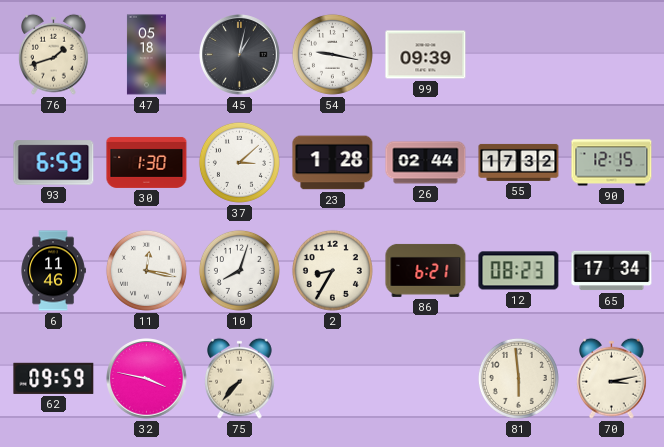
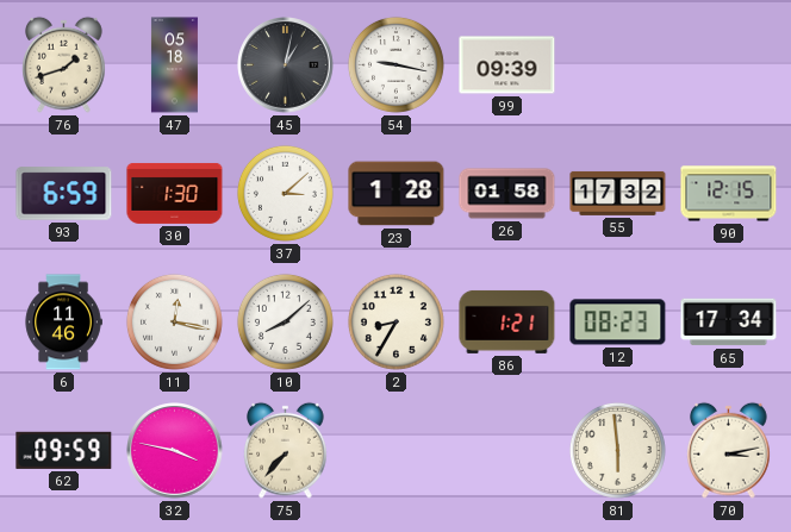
26: 02:44 -> 01:58
10: 8:03 -> 8:08
86: 6:21 -> 1:21
